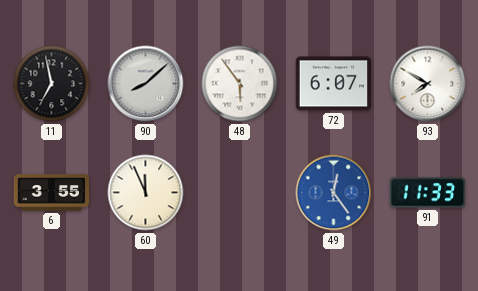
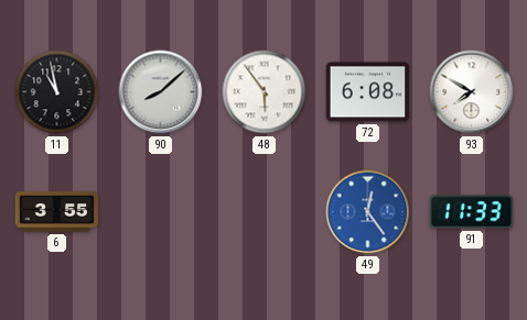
11: 6:58 -> 10:58
72: 6:07 -> 6:08
60: 11:56 -> none
